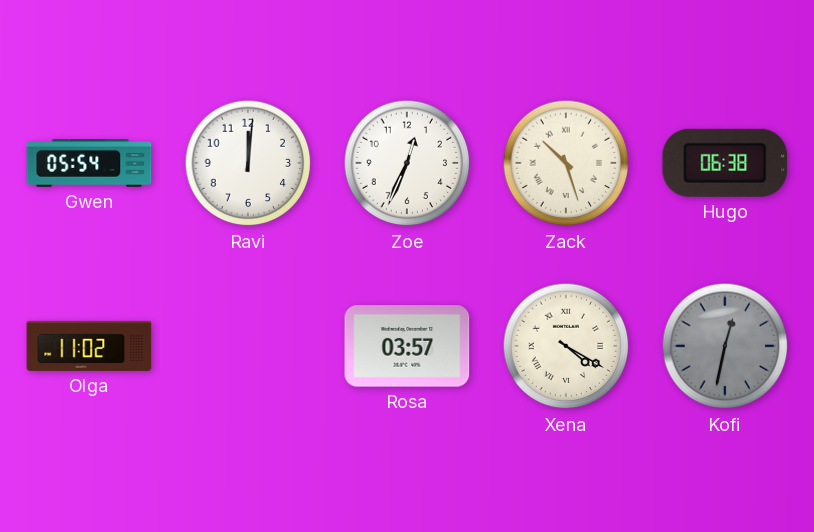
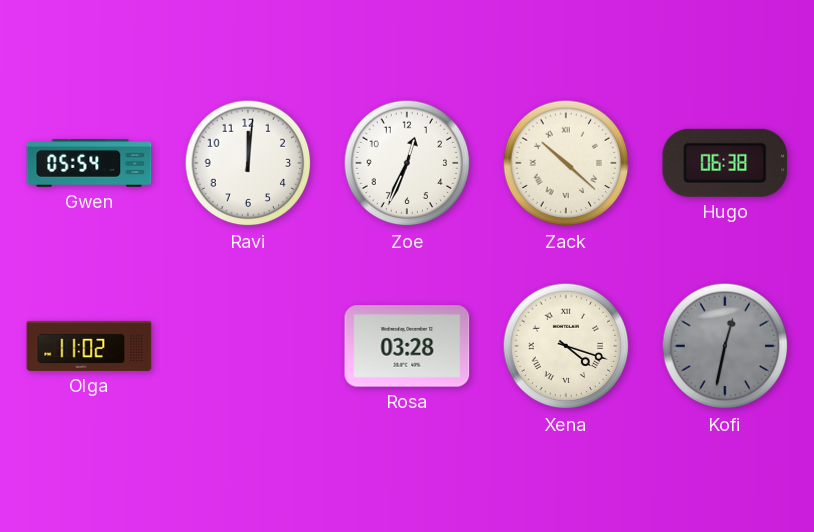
Zack: 10:27 -> 10:22
Rosa: 03:57 -> 03:28
Xena: 4:20 -> 4:18
